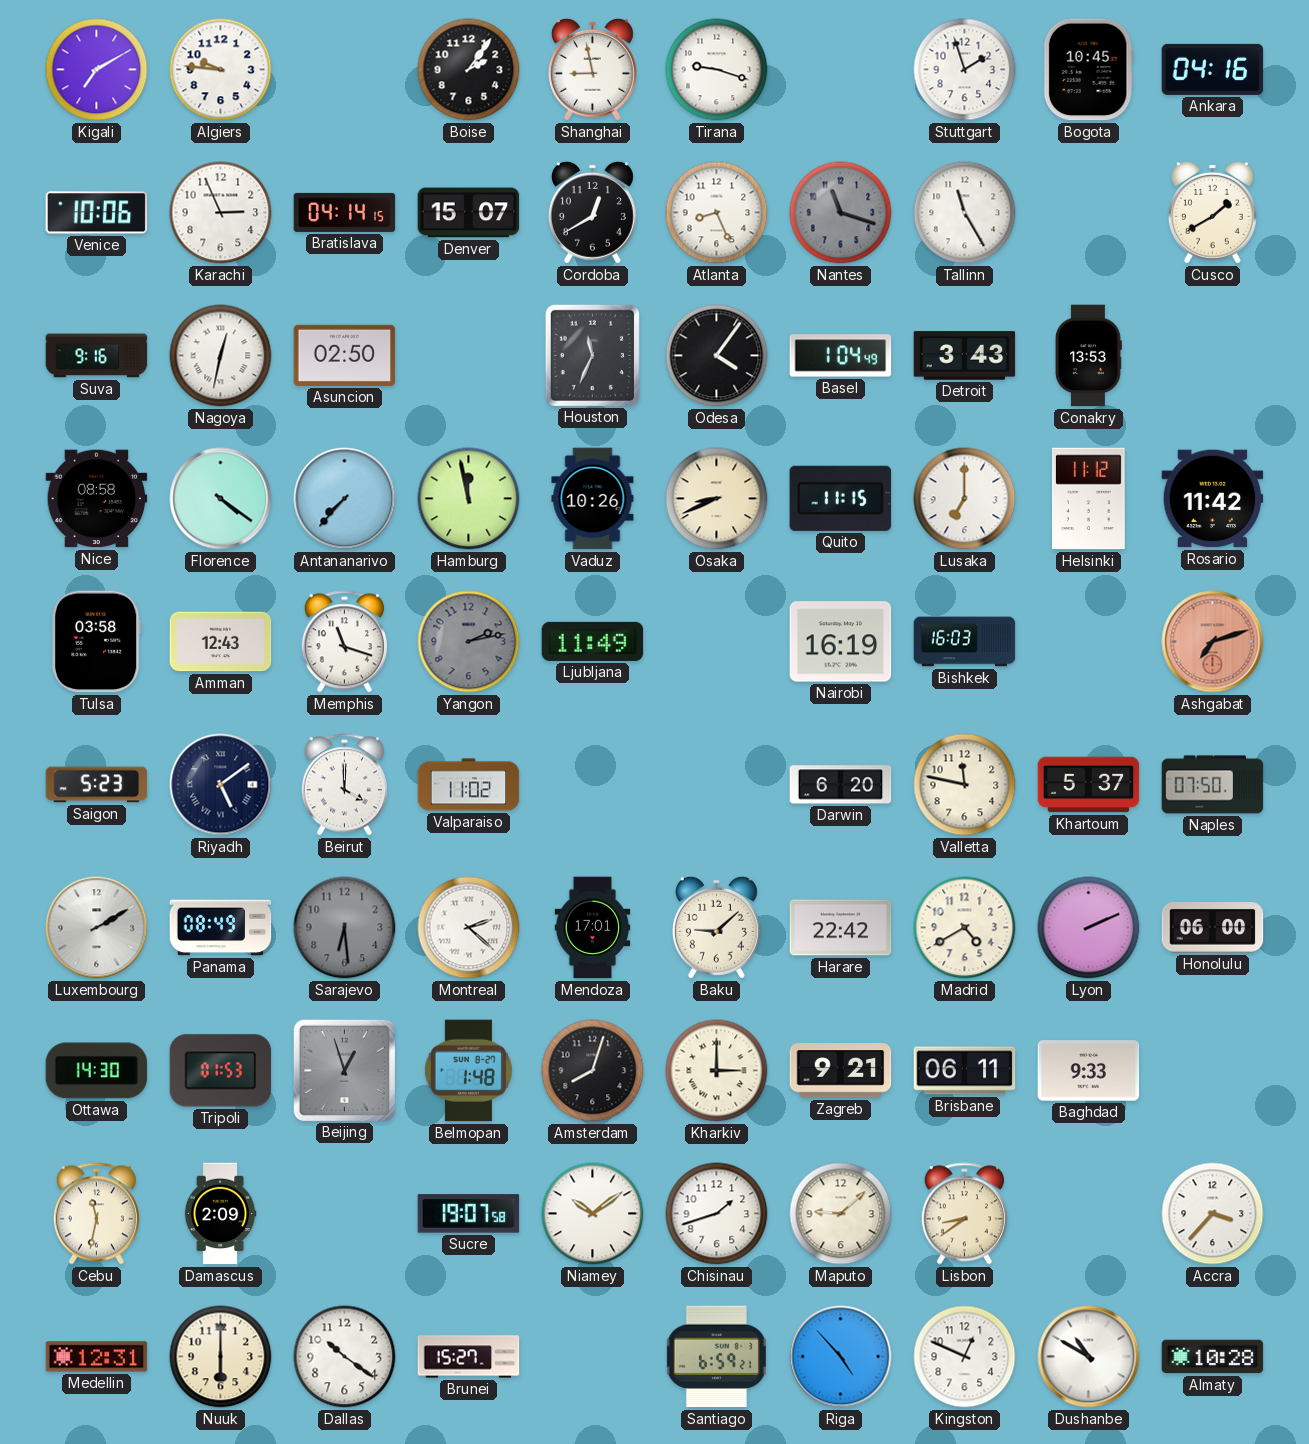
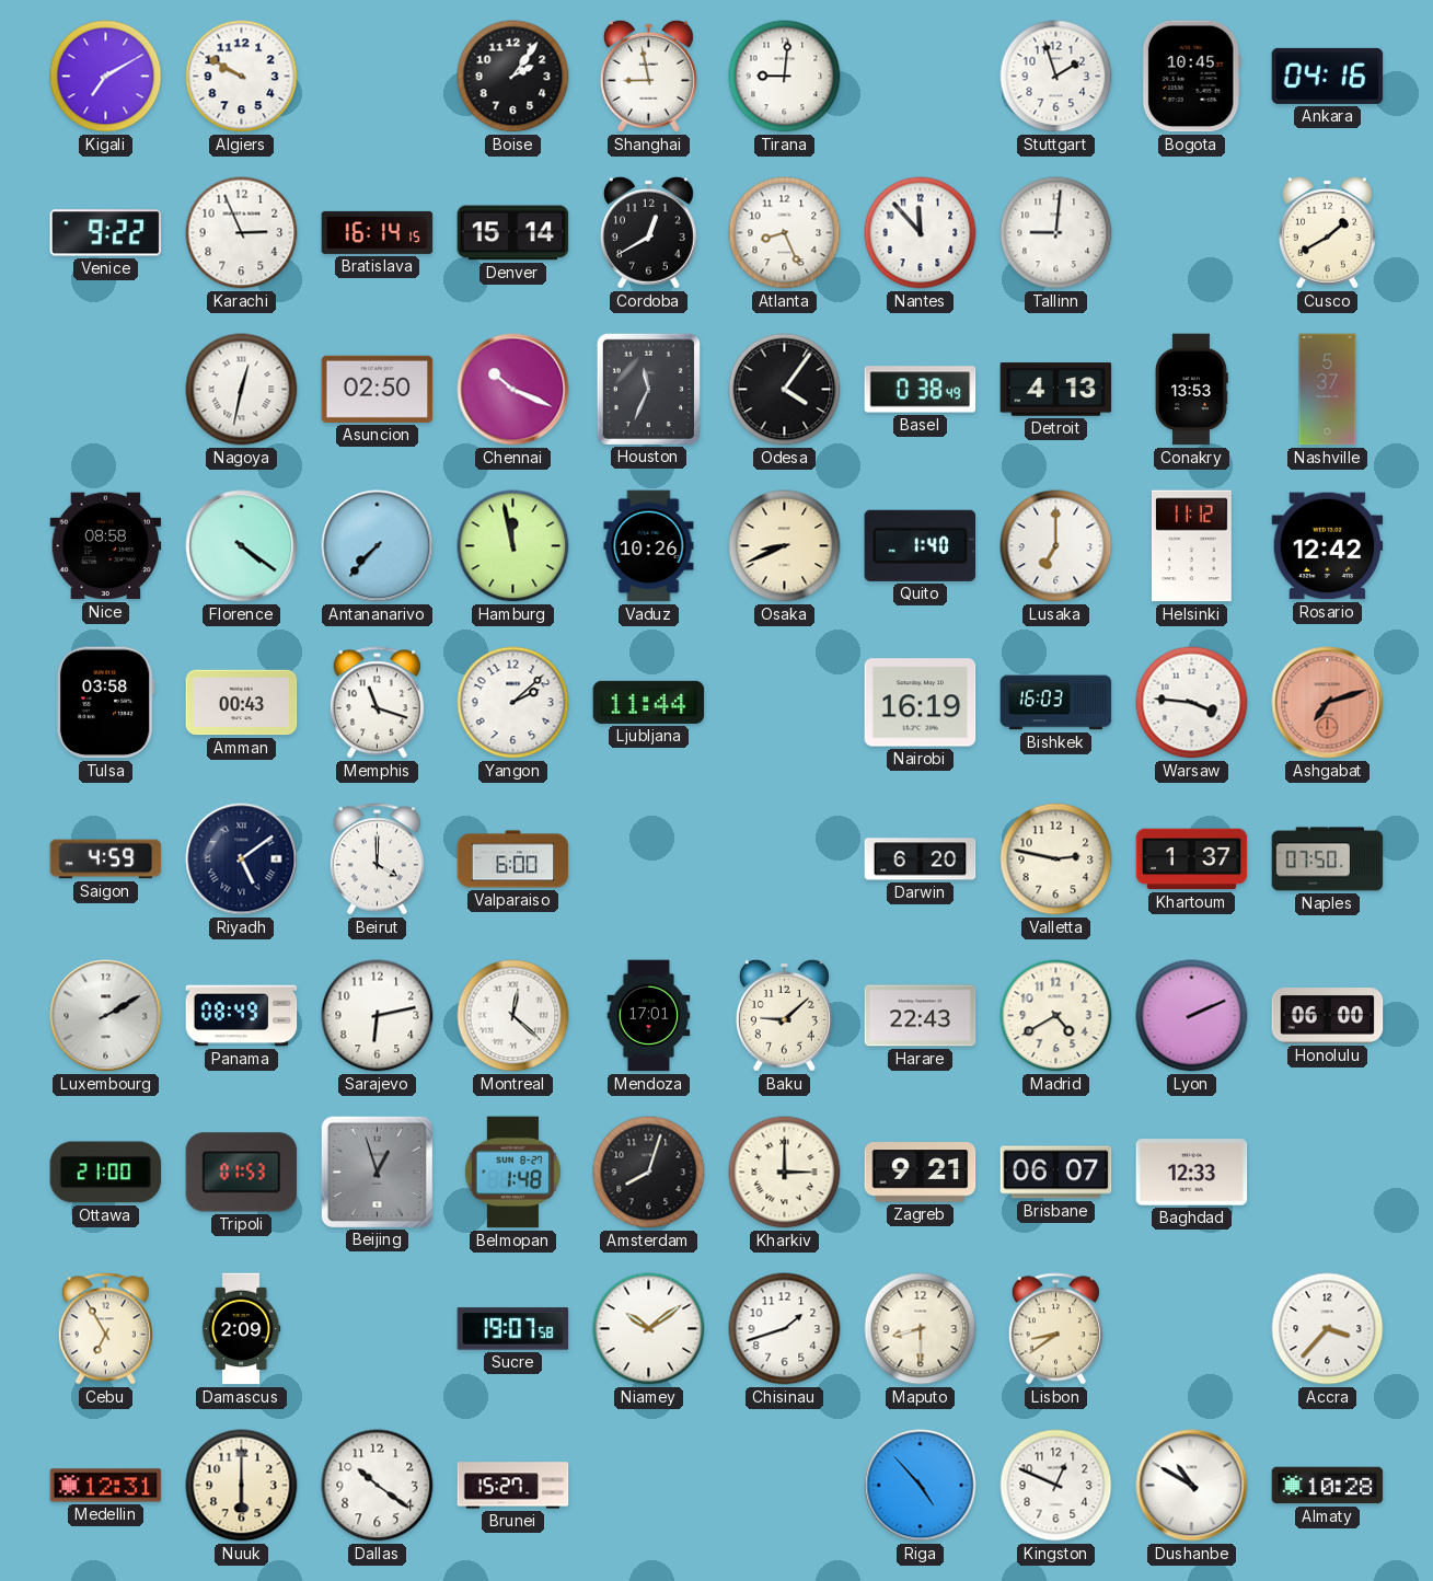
Algiers: 9:46 -> 9:50
Tirana: 9:18 -> 9:01
Venice: 10:06 -> 9:22
Bratislava: 04:14 -> 16:14
Denver: 15:07 -> 15:14
Nantes: 11:18 -> 11:53
Nantes dial: grey -> white
Tallinn: 11:25 -> 9:01
Suva: 9:16 -> none
Chennai: none -> 10:19
Basel: 1:04 -> 0:38
Detroit: 3:43 -> 4:13
Nashville: none -> 5:37
Quito: 11:15 -> 1:40
Rosario: 11:42 -> 12:42
Amman: 12:43 -> 00:43
Yangon: 2:13 -> 2:08
Yangon dial: grey -> white
Ljubljana: 11:49 -> 11:44
Warsaw: none -> 3:46
Saigon: 5:23 -> 4:59
Valparaiso: 11:02 -> 6:00
Valletta: 11:47 -> 2:47
Khartoum: 5:37 -> 1:37
Sarajevo: 6:29 -> 6:13
Sarajevo dial: grey -> white
Montreal: 2:22 -> 12:22
Harare: 22:42 -> 22:43
Ottawa: 14:30 -> 21:00
Brisbane: 06:11 -> 06:07
Baghdad: 9:33 -> 12:33
Cebu: 11:32 -> 6:55
Maputo: 9:08 -> 8:30
Santiago: 6:59 -> none
